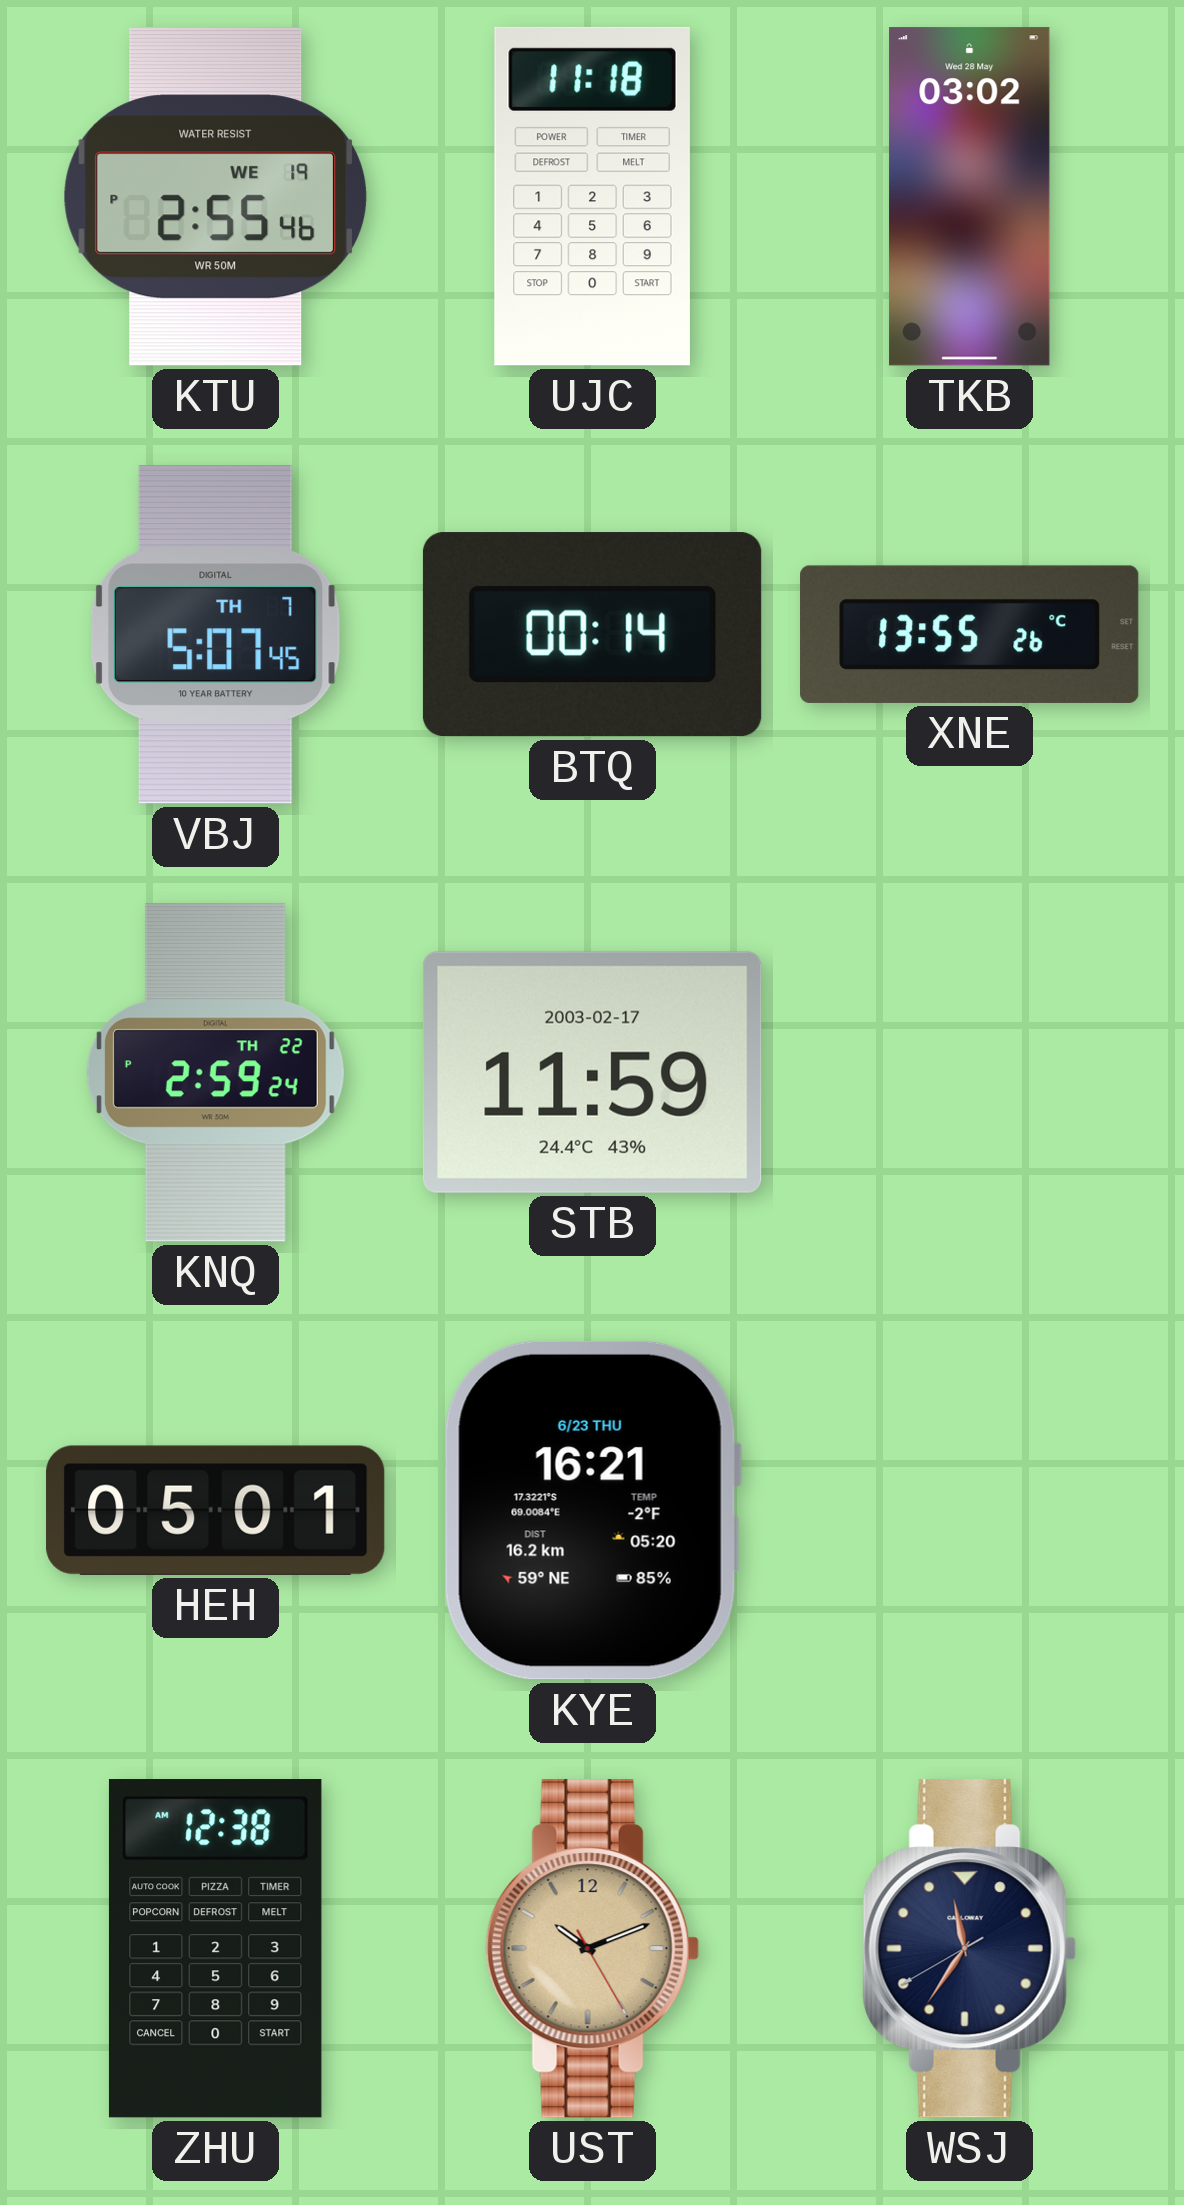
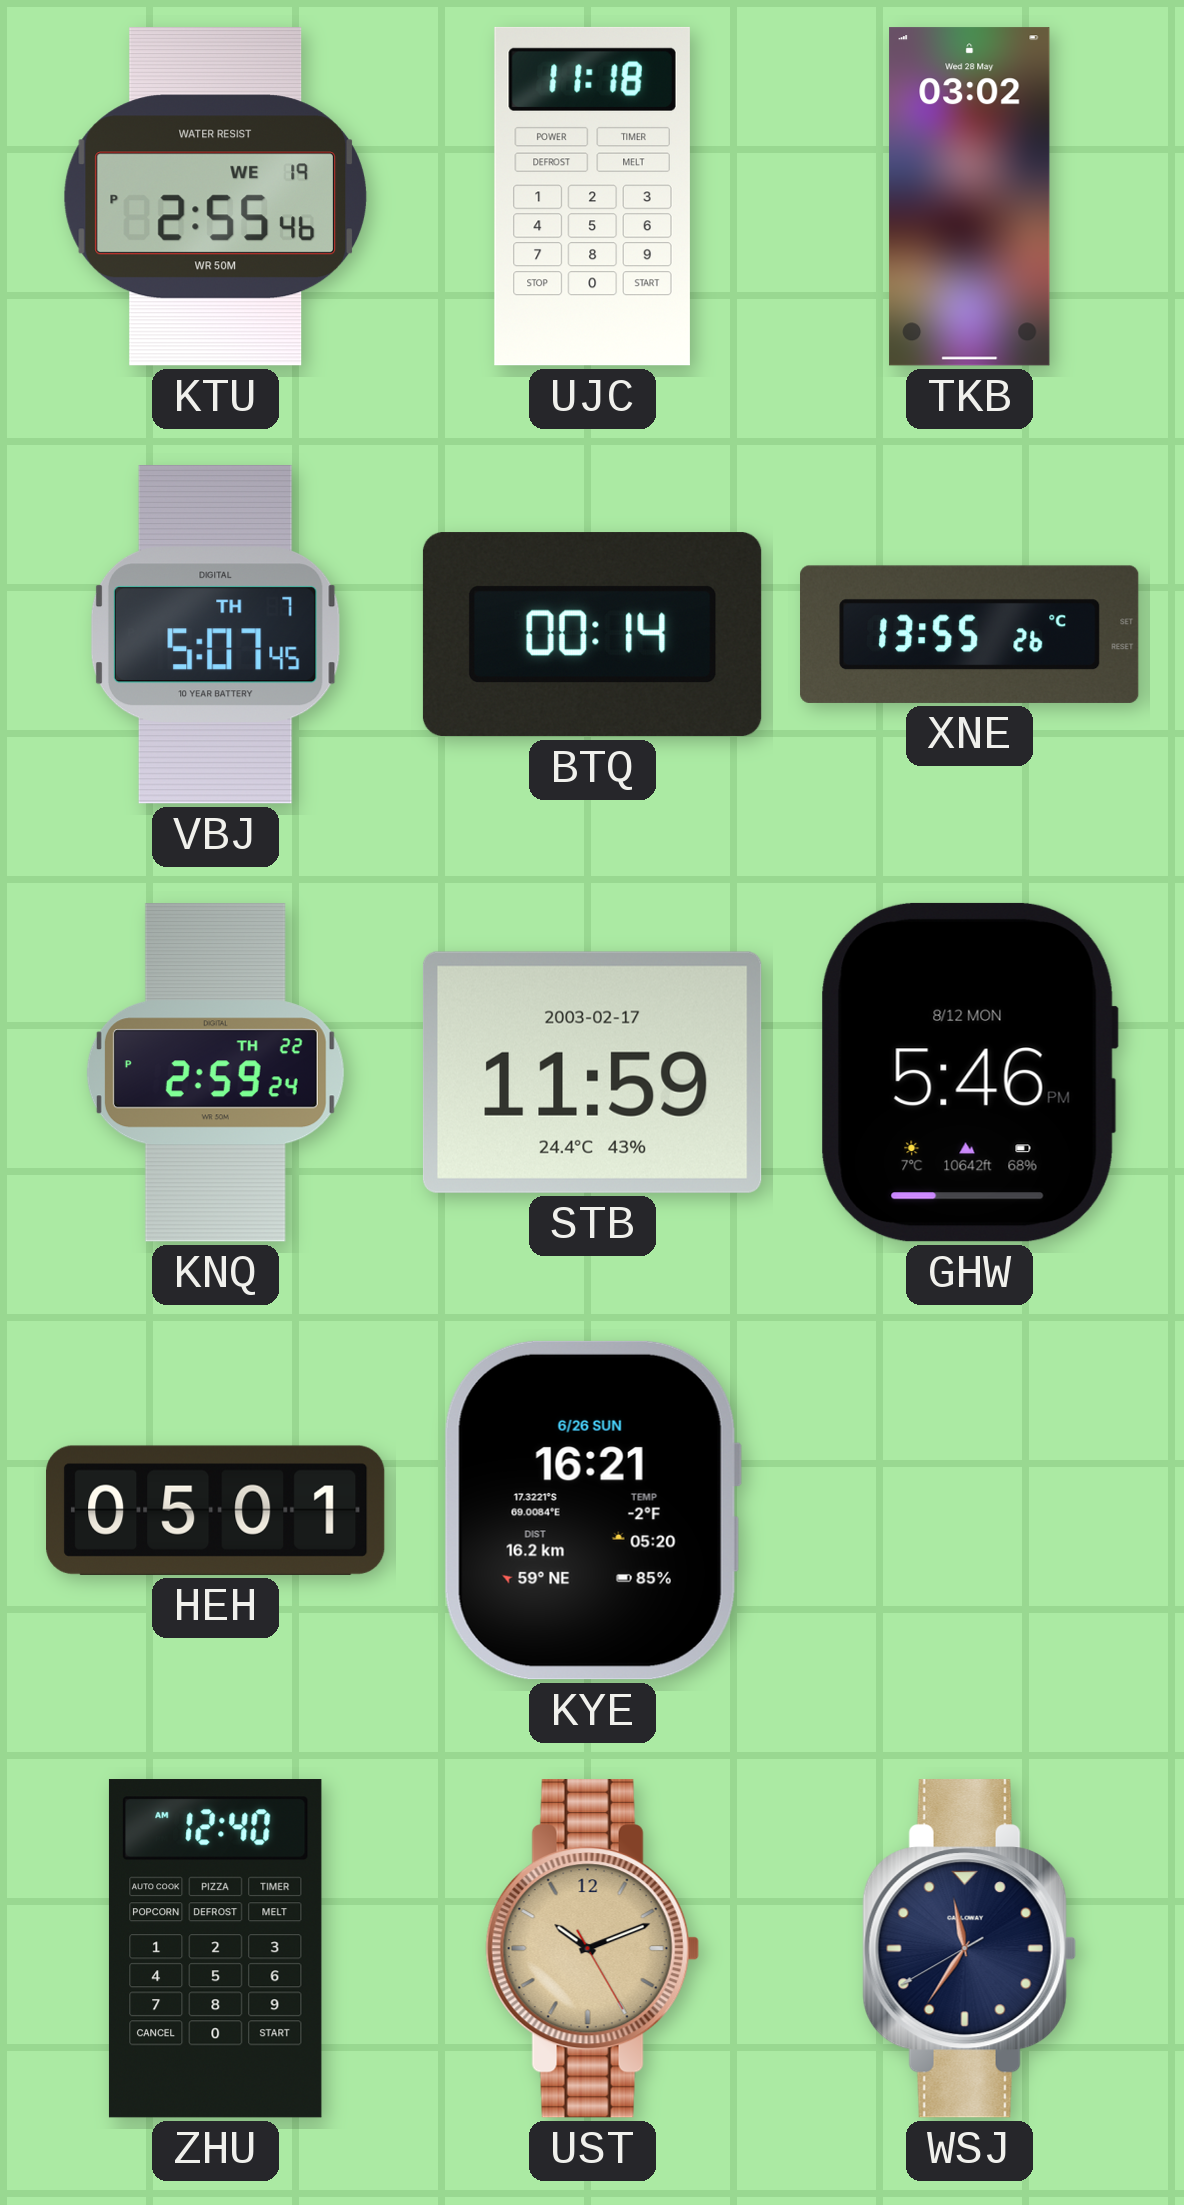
GHW: none -> 5:46
KYE date: 6/23 THU -> 6/26 SUN
ZHU: 12:38 -> 12:40
